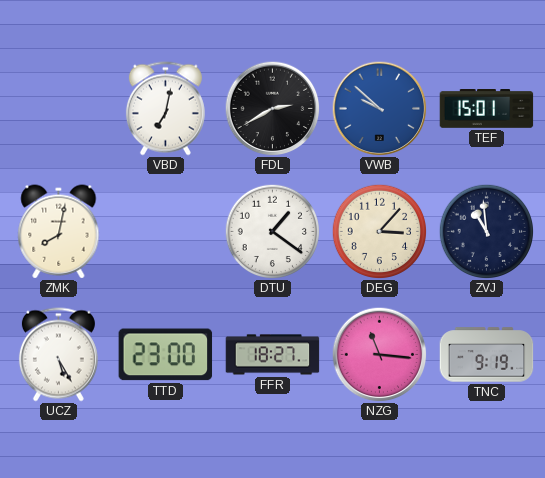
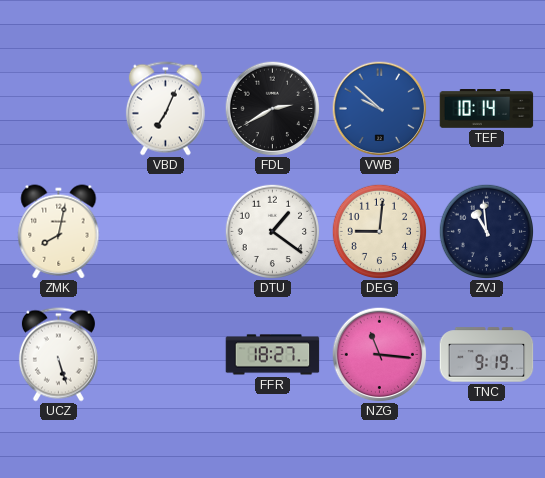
VBD: 7:02 -> 7:04
TEF: 15:01 -> 10:14
DEG: 3:07 -> 9:01
UCZ: 5:25 -> 5:27
TTD: 23:00 -> none
